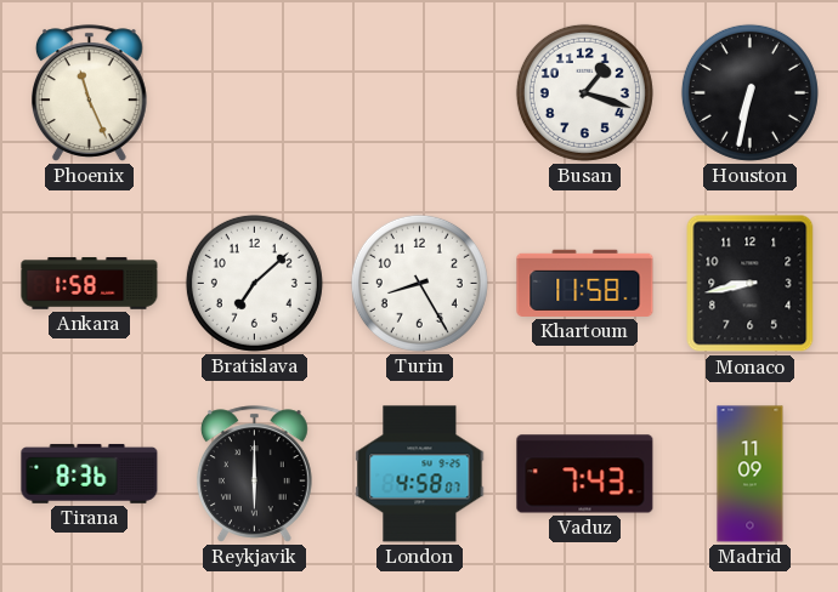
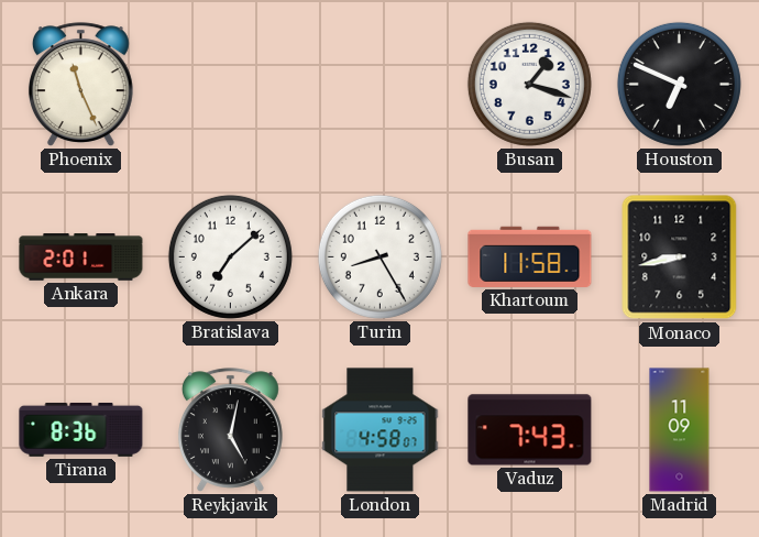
Houston: 6:32 -> 6:49
Ankara: 1:58 -> 2:01
Reykjavik: 6:00 -> 5:02
